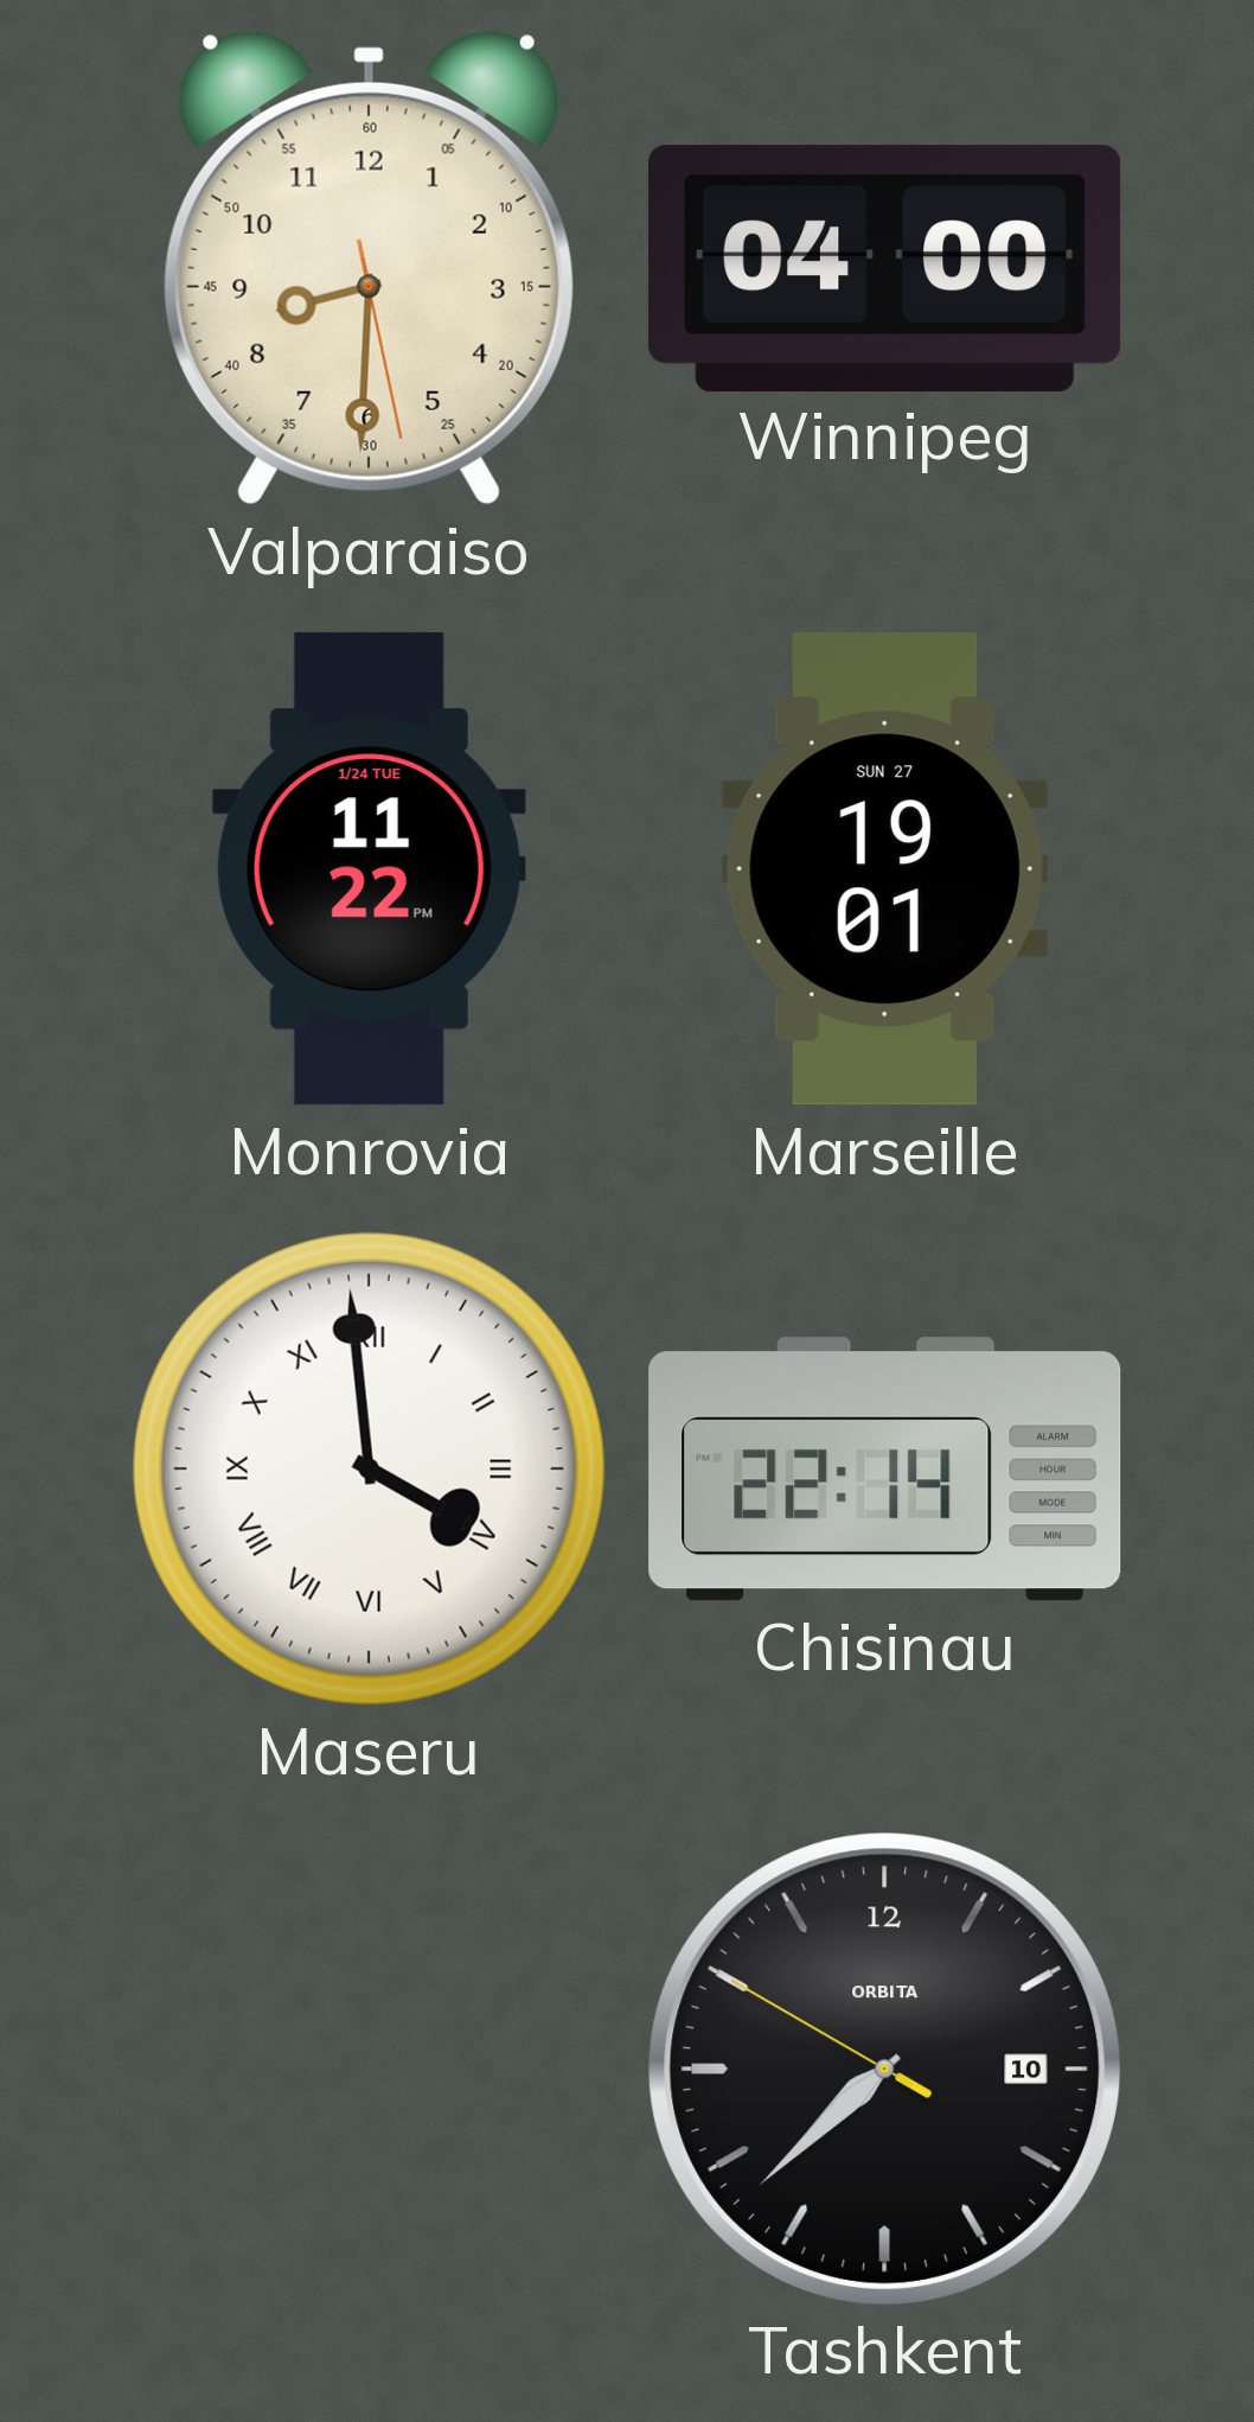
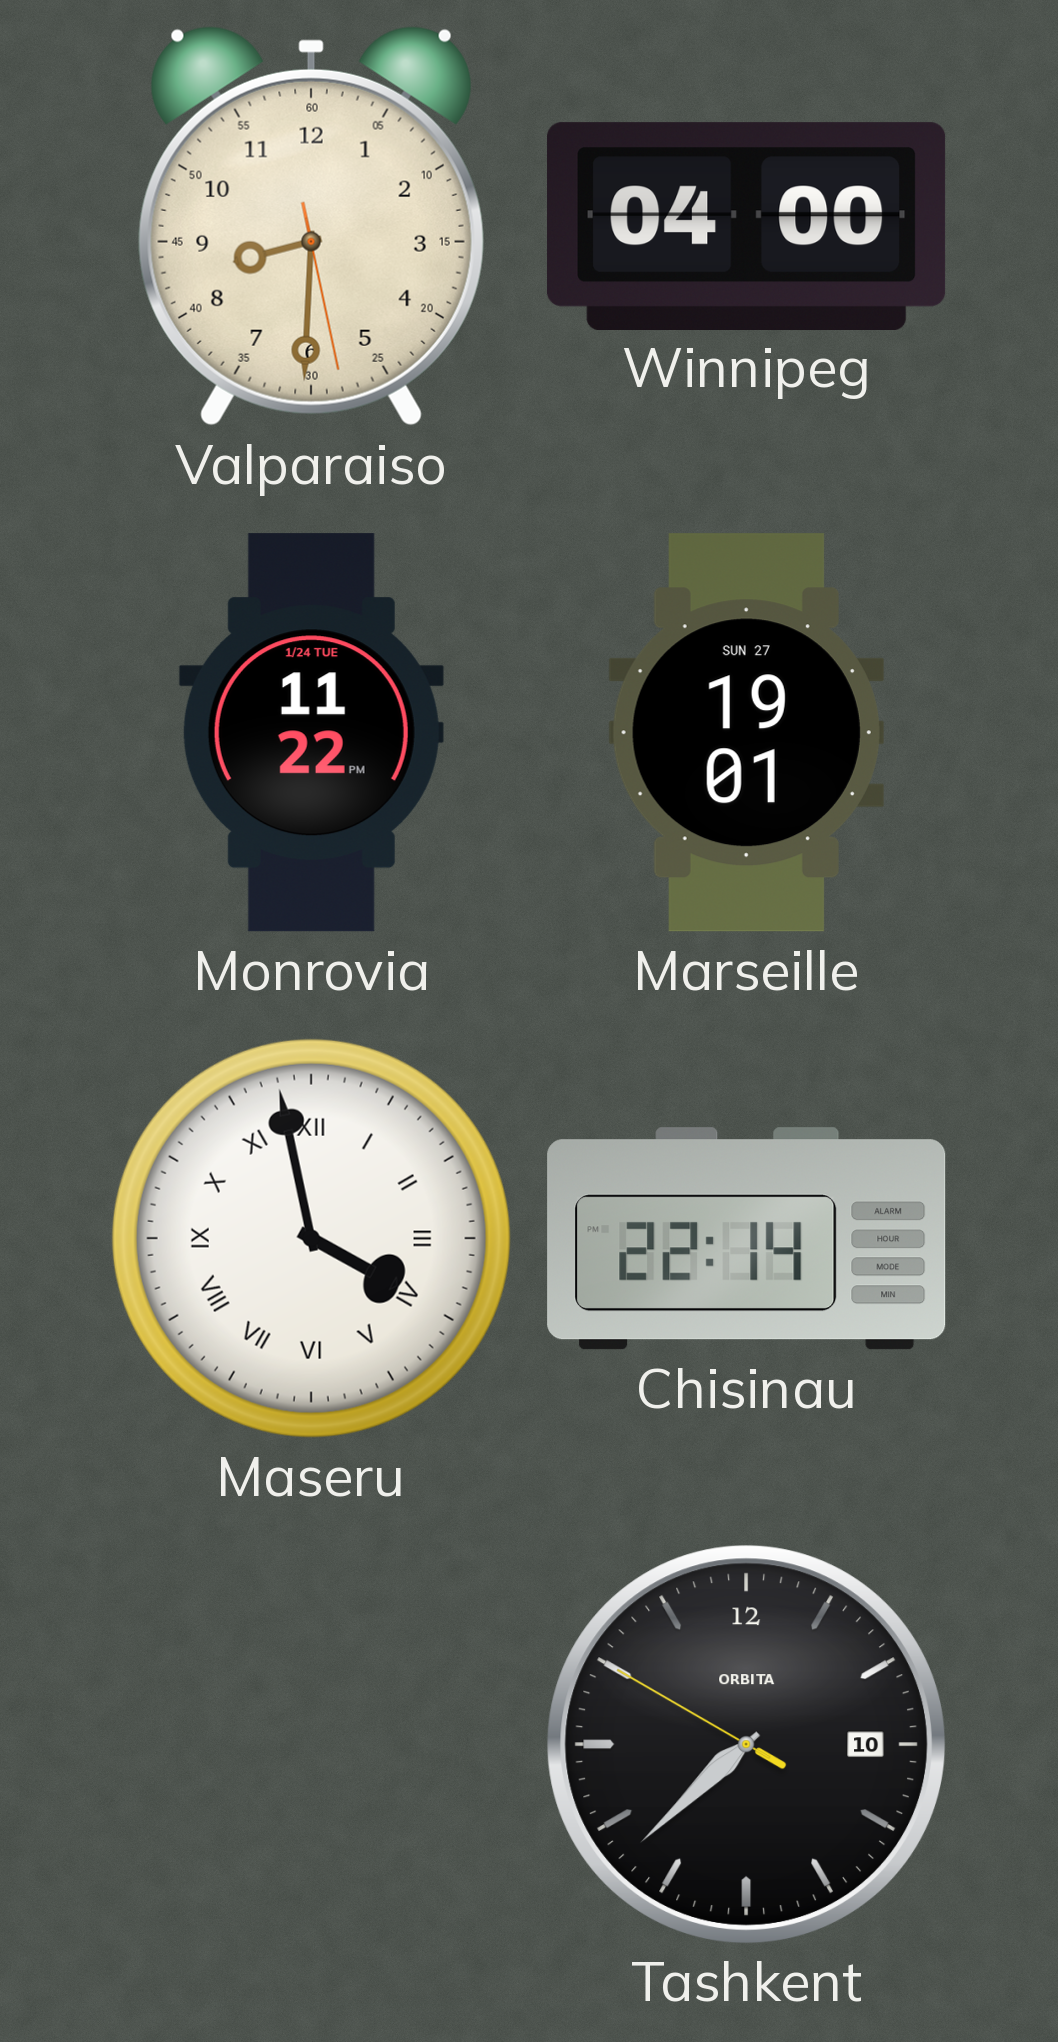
Maseru: 3:59 -> 3:58
